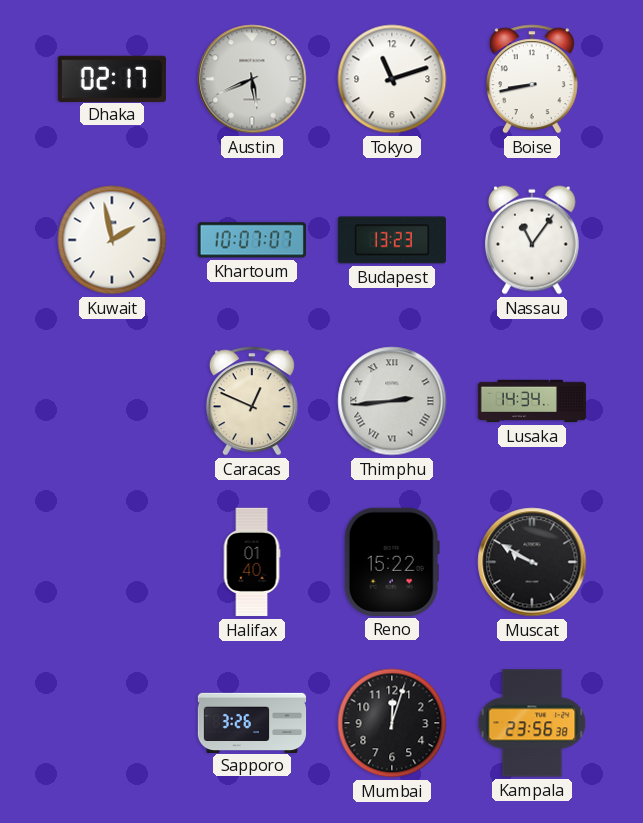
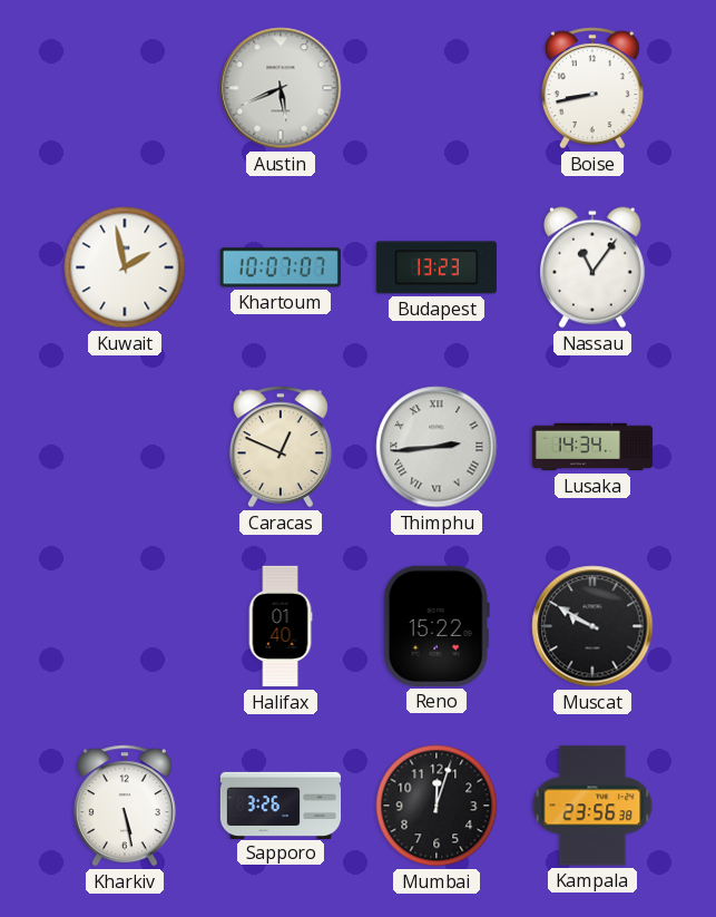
Dhaka: 02:17 -> none
Tokyo: 11:12 -> none
Kharkiv: none -> 5:28
